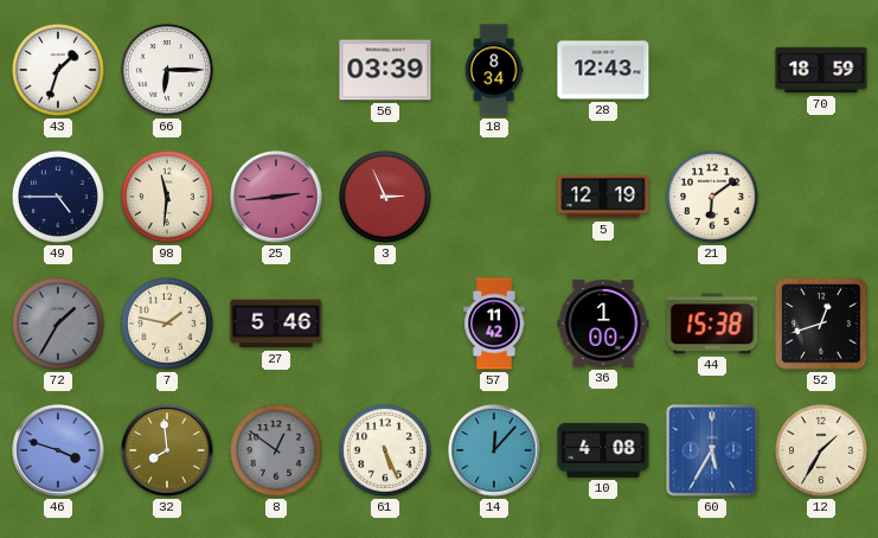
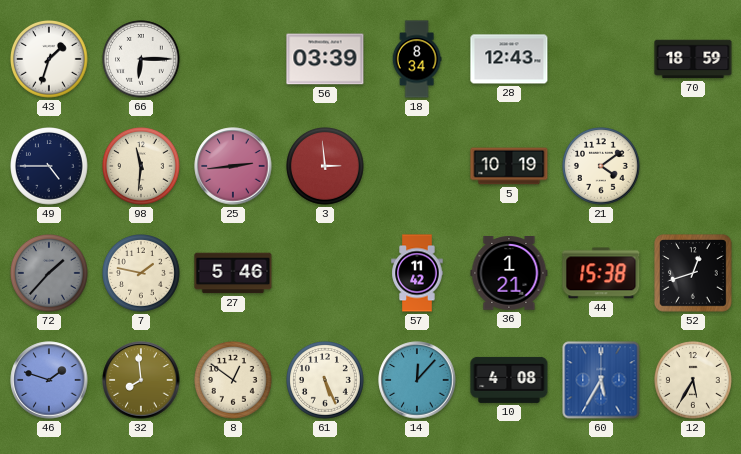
3: 2:56 -> 2:59
5: 12:19 -> 10:19
21: 6:09 -> 4:09
72: 1:35 -> 1:37
36: 1:00 -> 1:21
46: 3:48 -> 1:48
8 dial: grey -> cream
12: 1:35 -> 5:35
